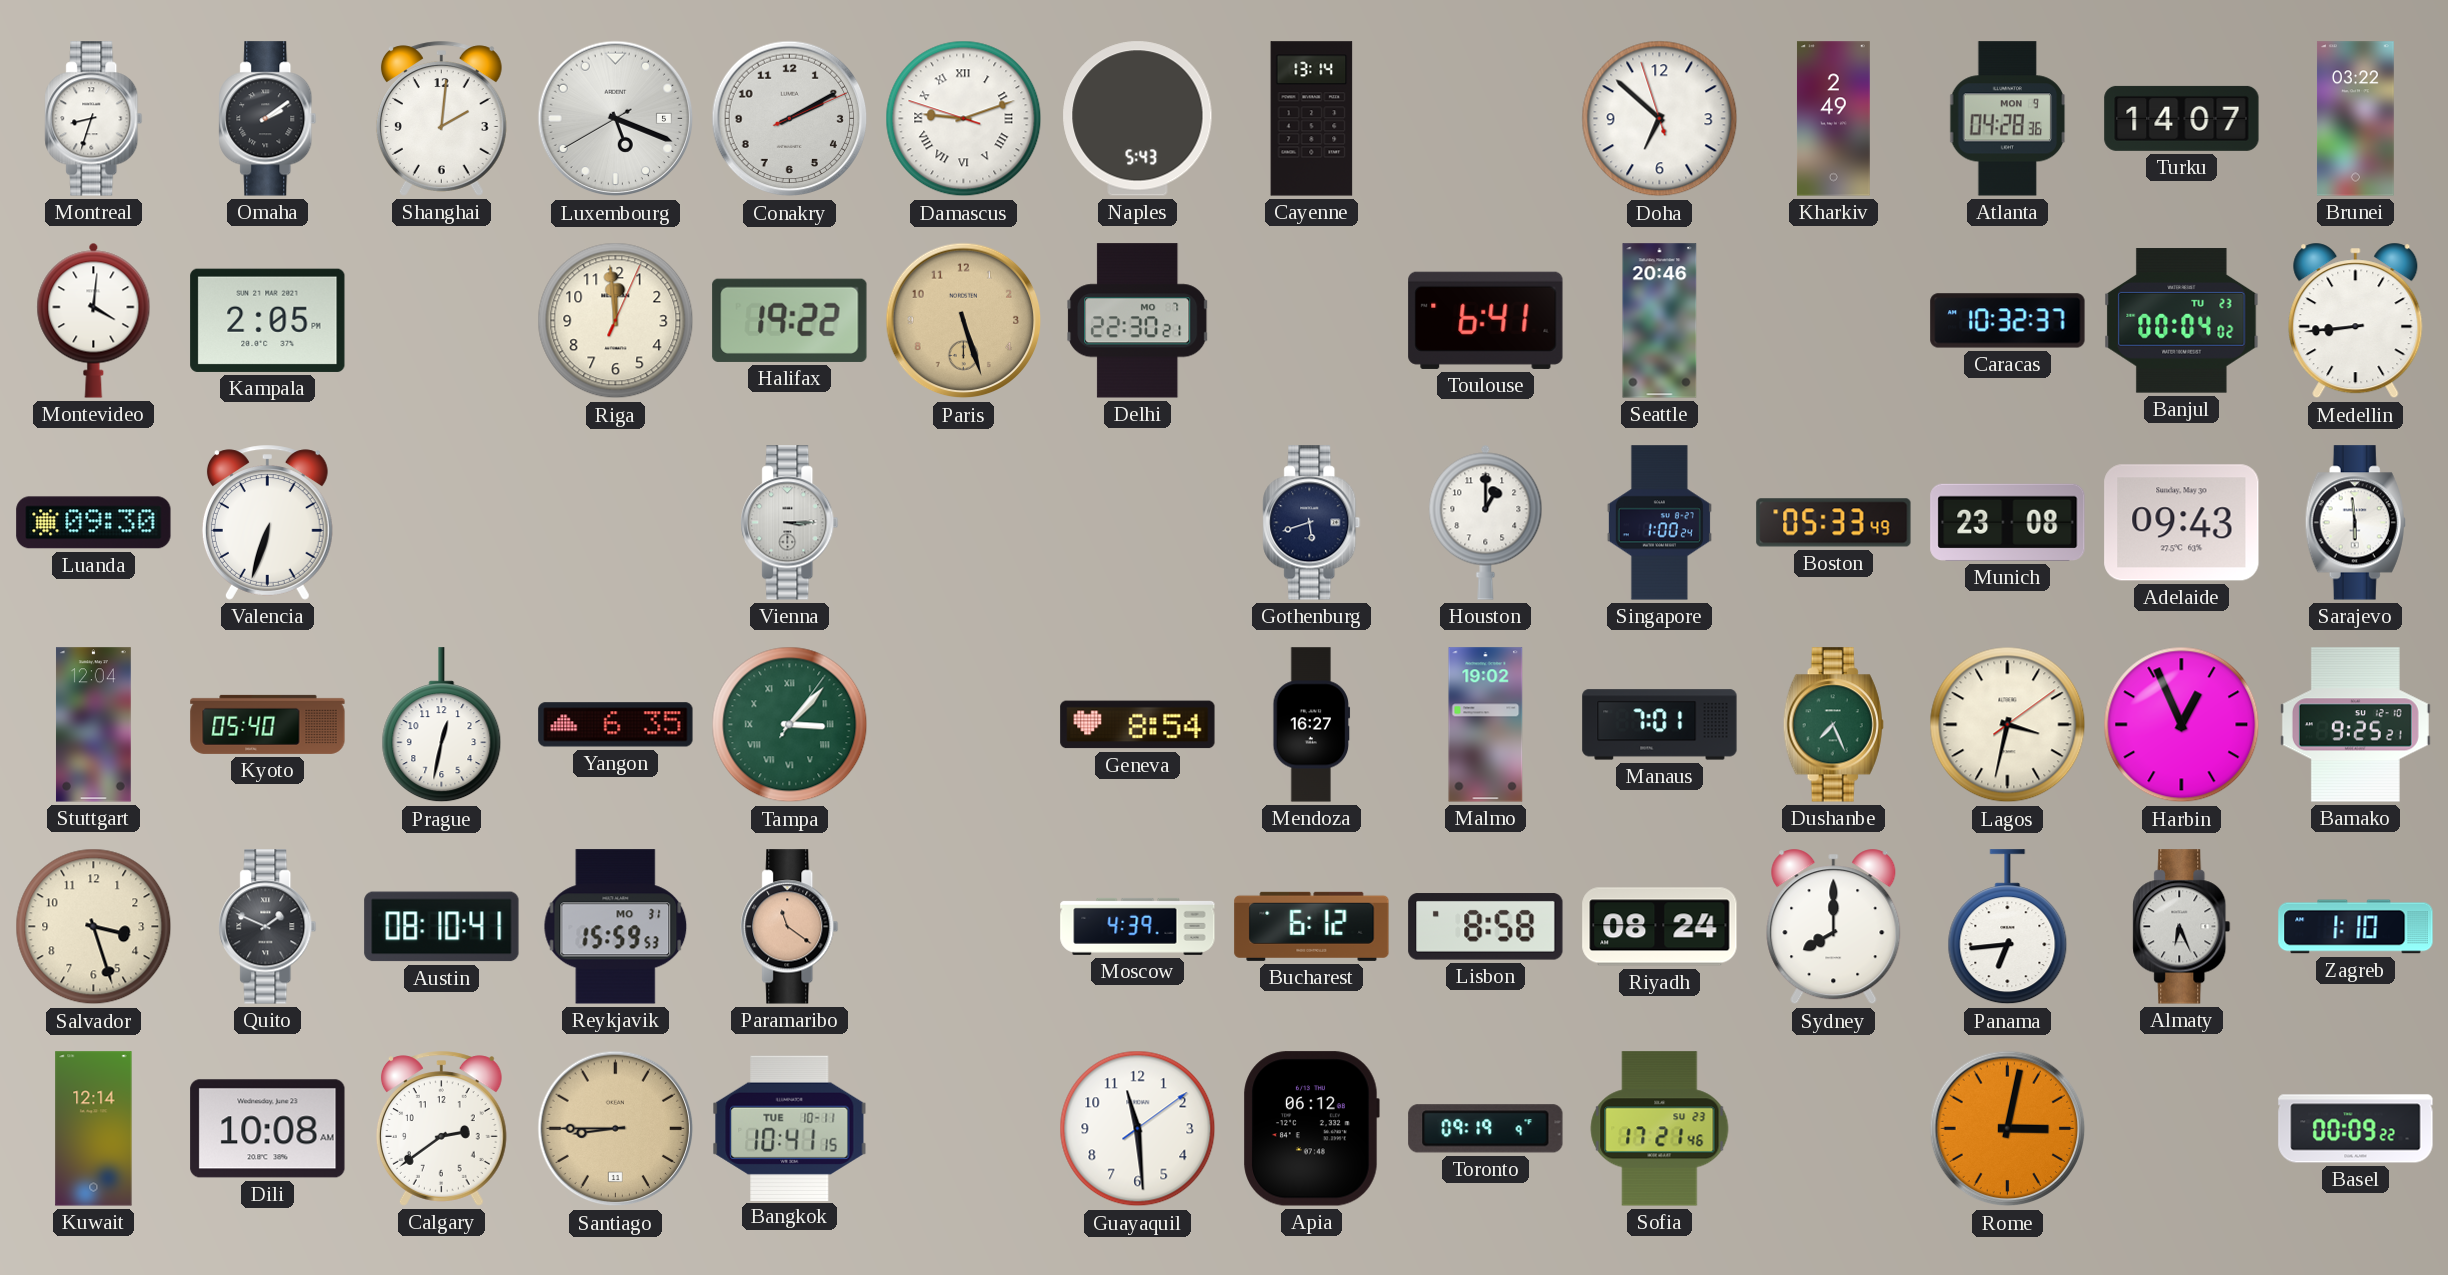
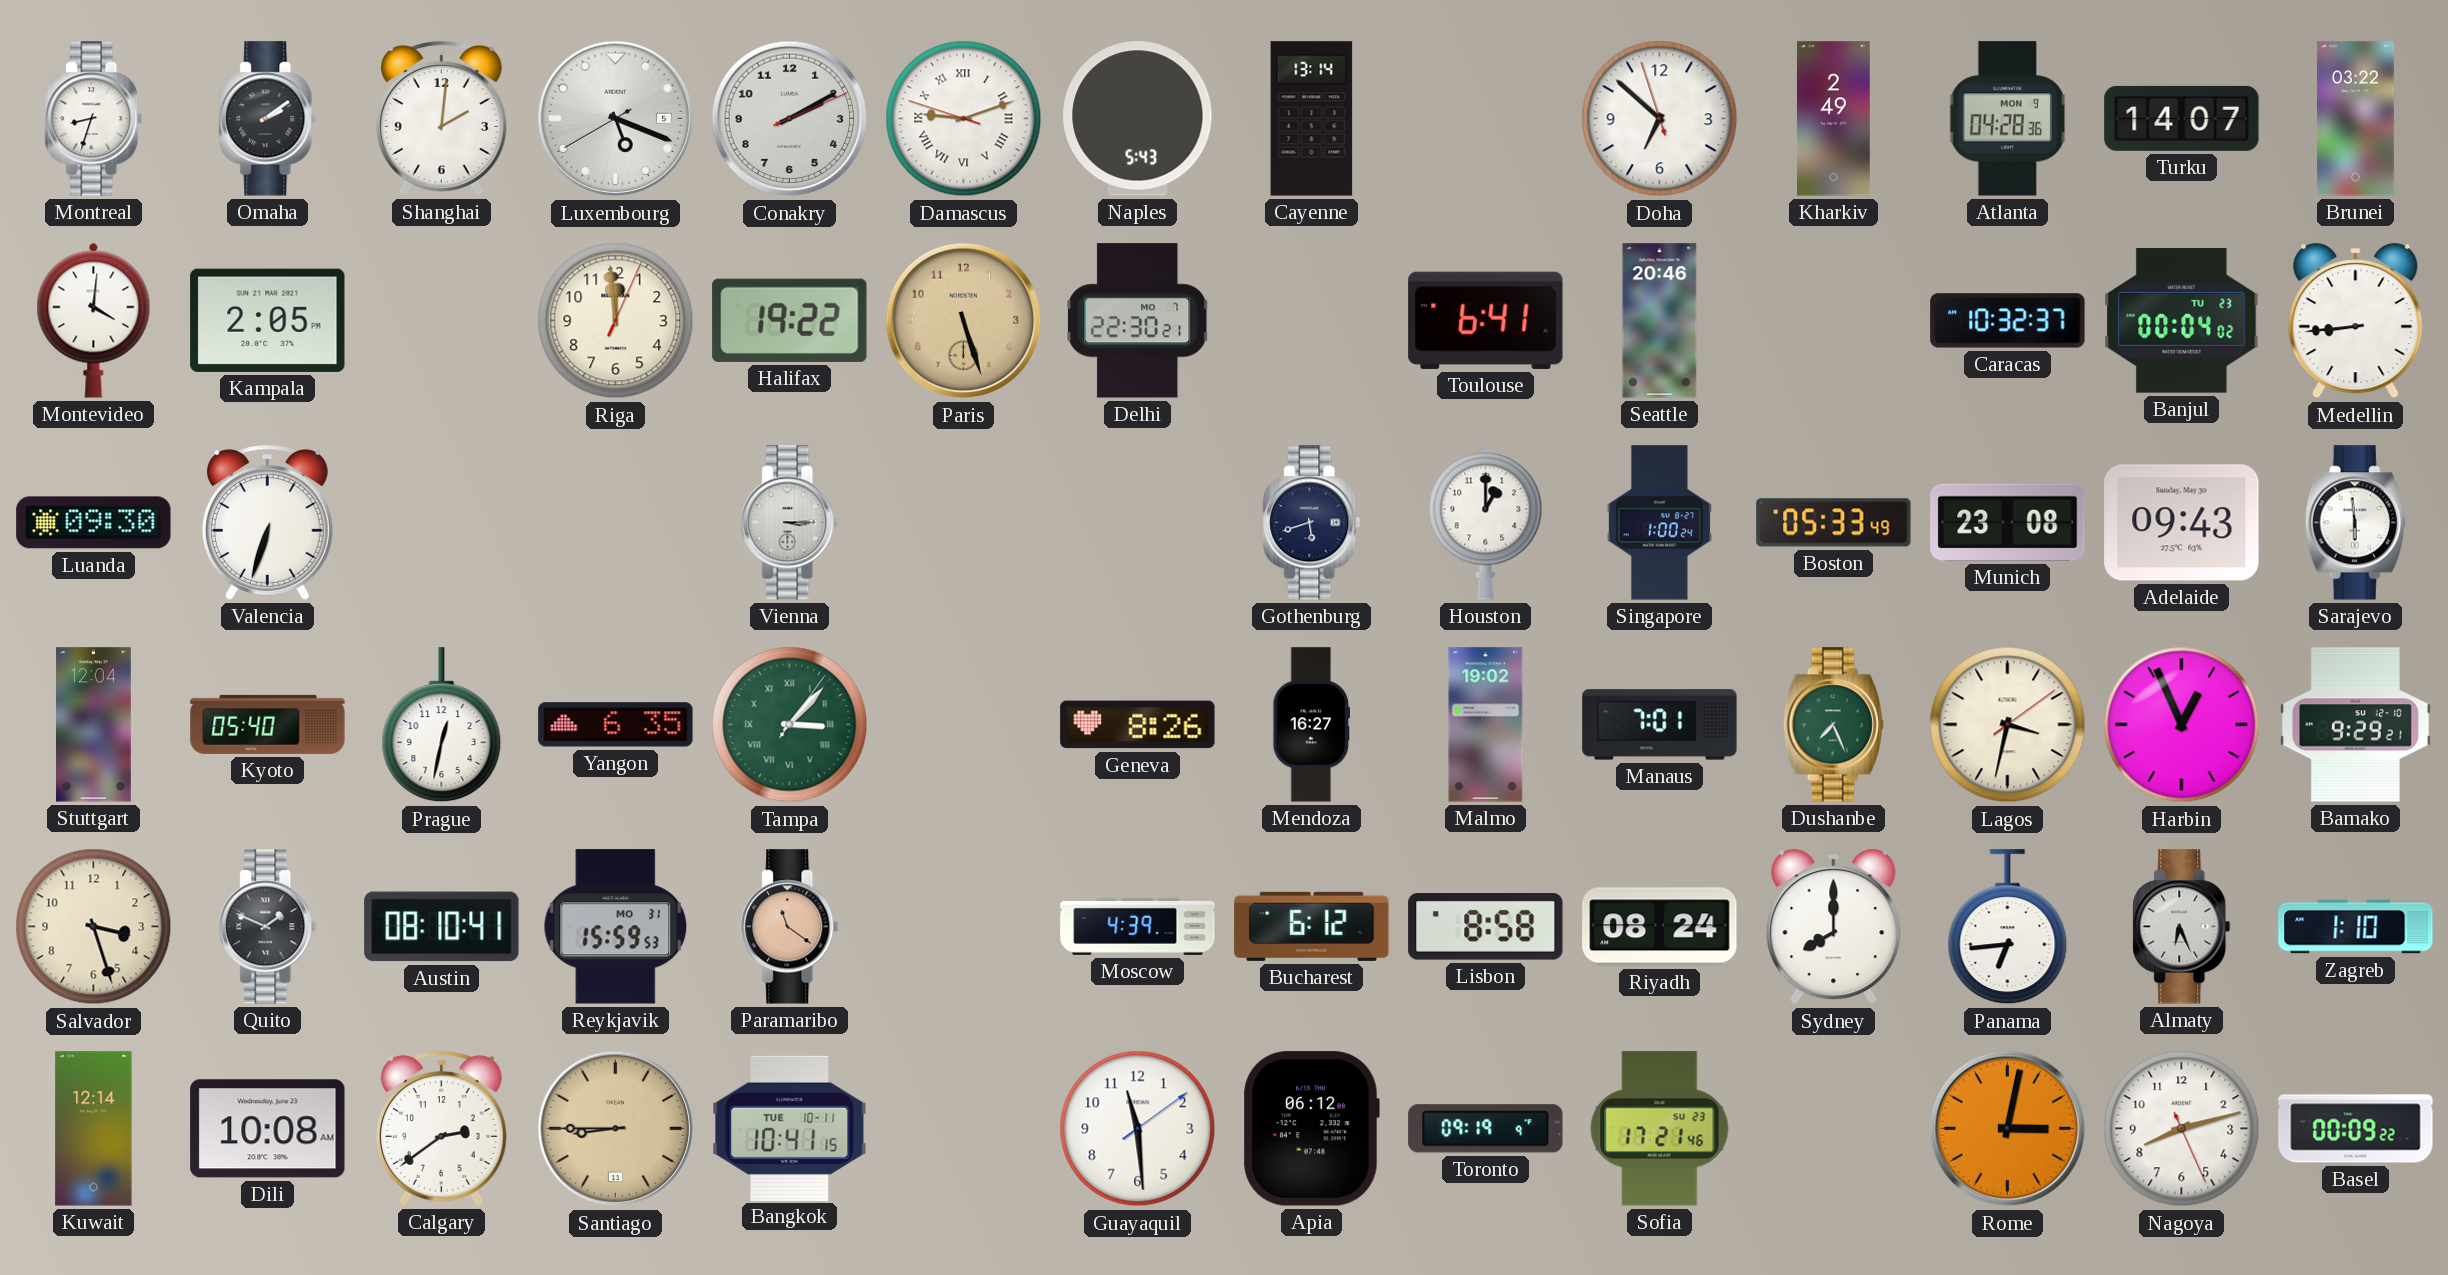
Geneva: 8:54 -> 8:26
Bamako: 9:25 -> 9:29
Nagoya: none -> 8:12
